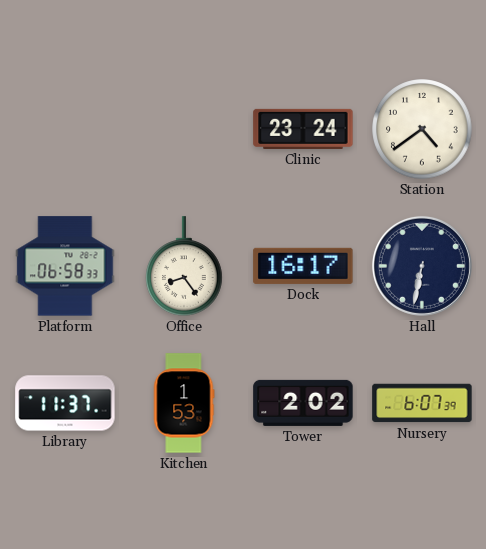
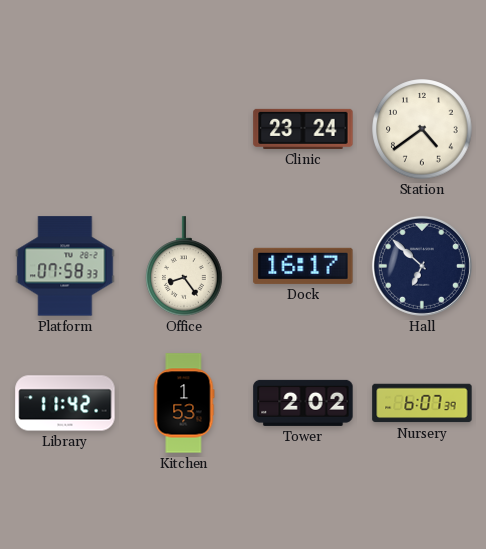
Platform: 06:58 -> 07:58
Hall: 6:32 -> 6:52
Library: 11:37 -> 11:42
